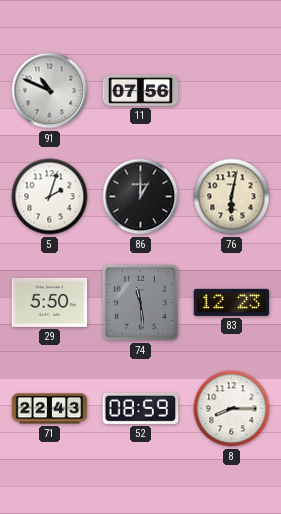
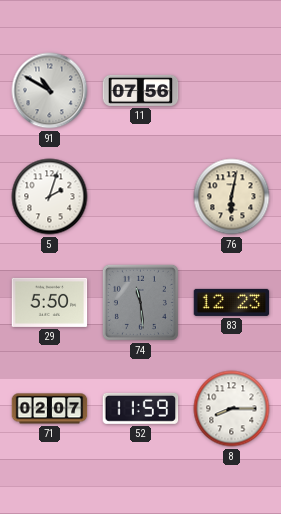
91: 10:49 -> 10:50
86: 1:00 -> none
71: 22:43 -> 02:07
52: 08:59 -> 11:59
